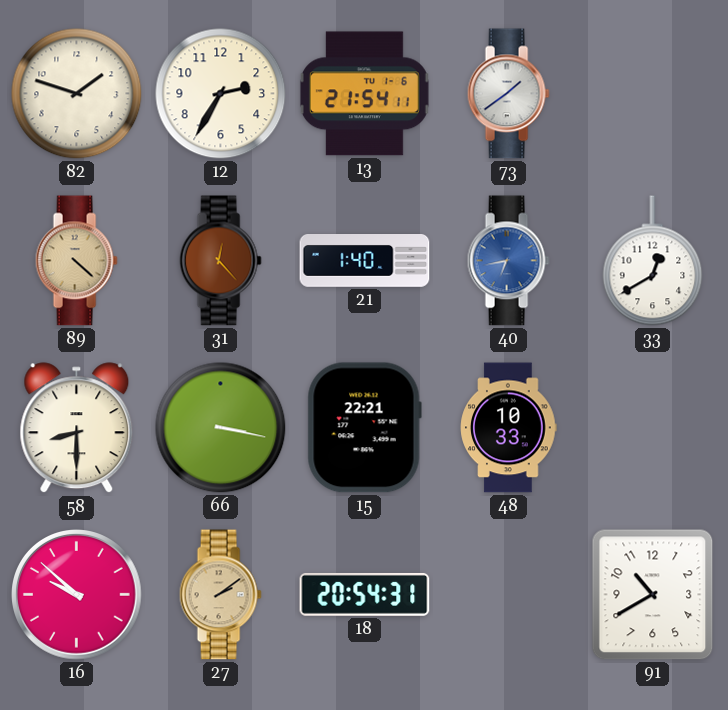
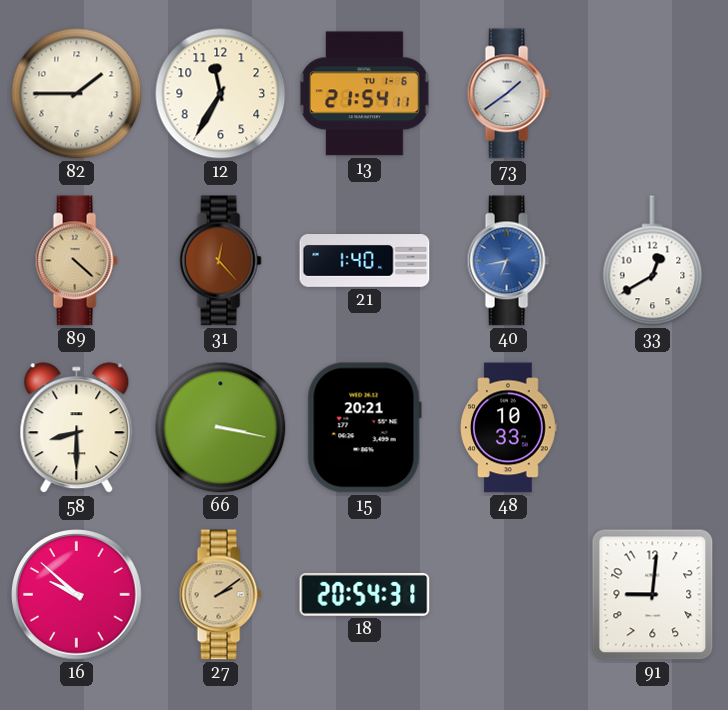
82: 1:48 -> 1:45
12: 2:35 -> 11:35
15: 22:21 -> 20:21
91: 10:40 -> 9:01
